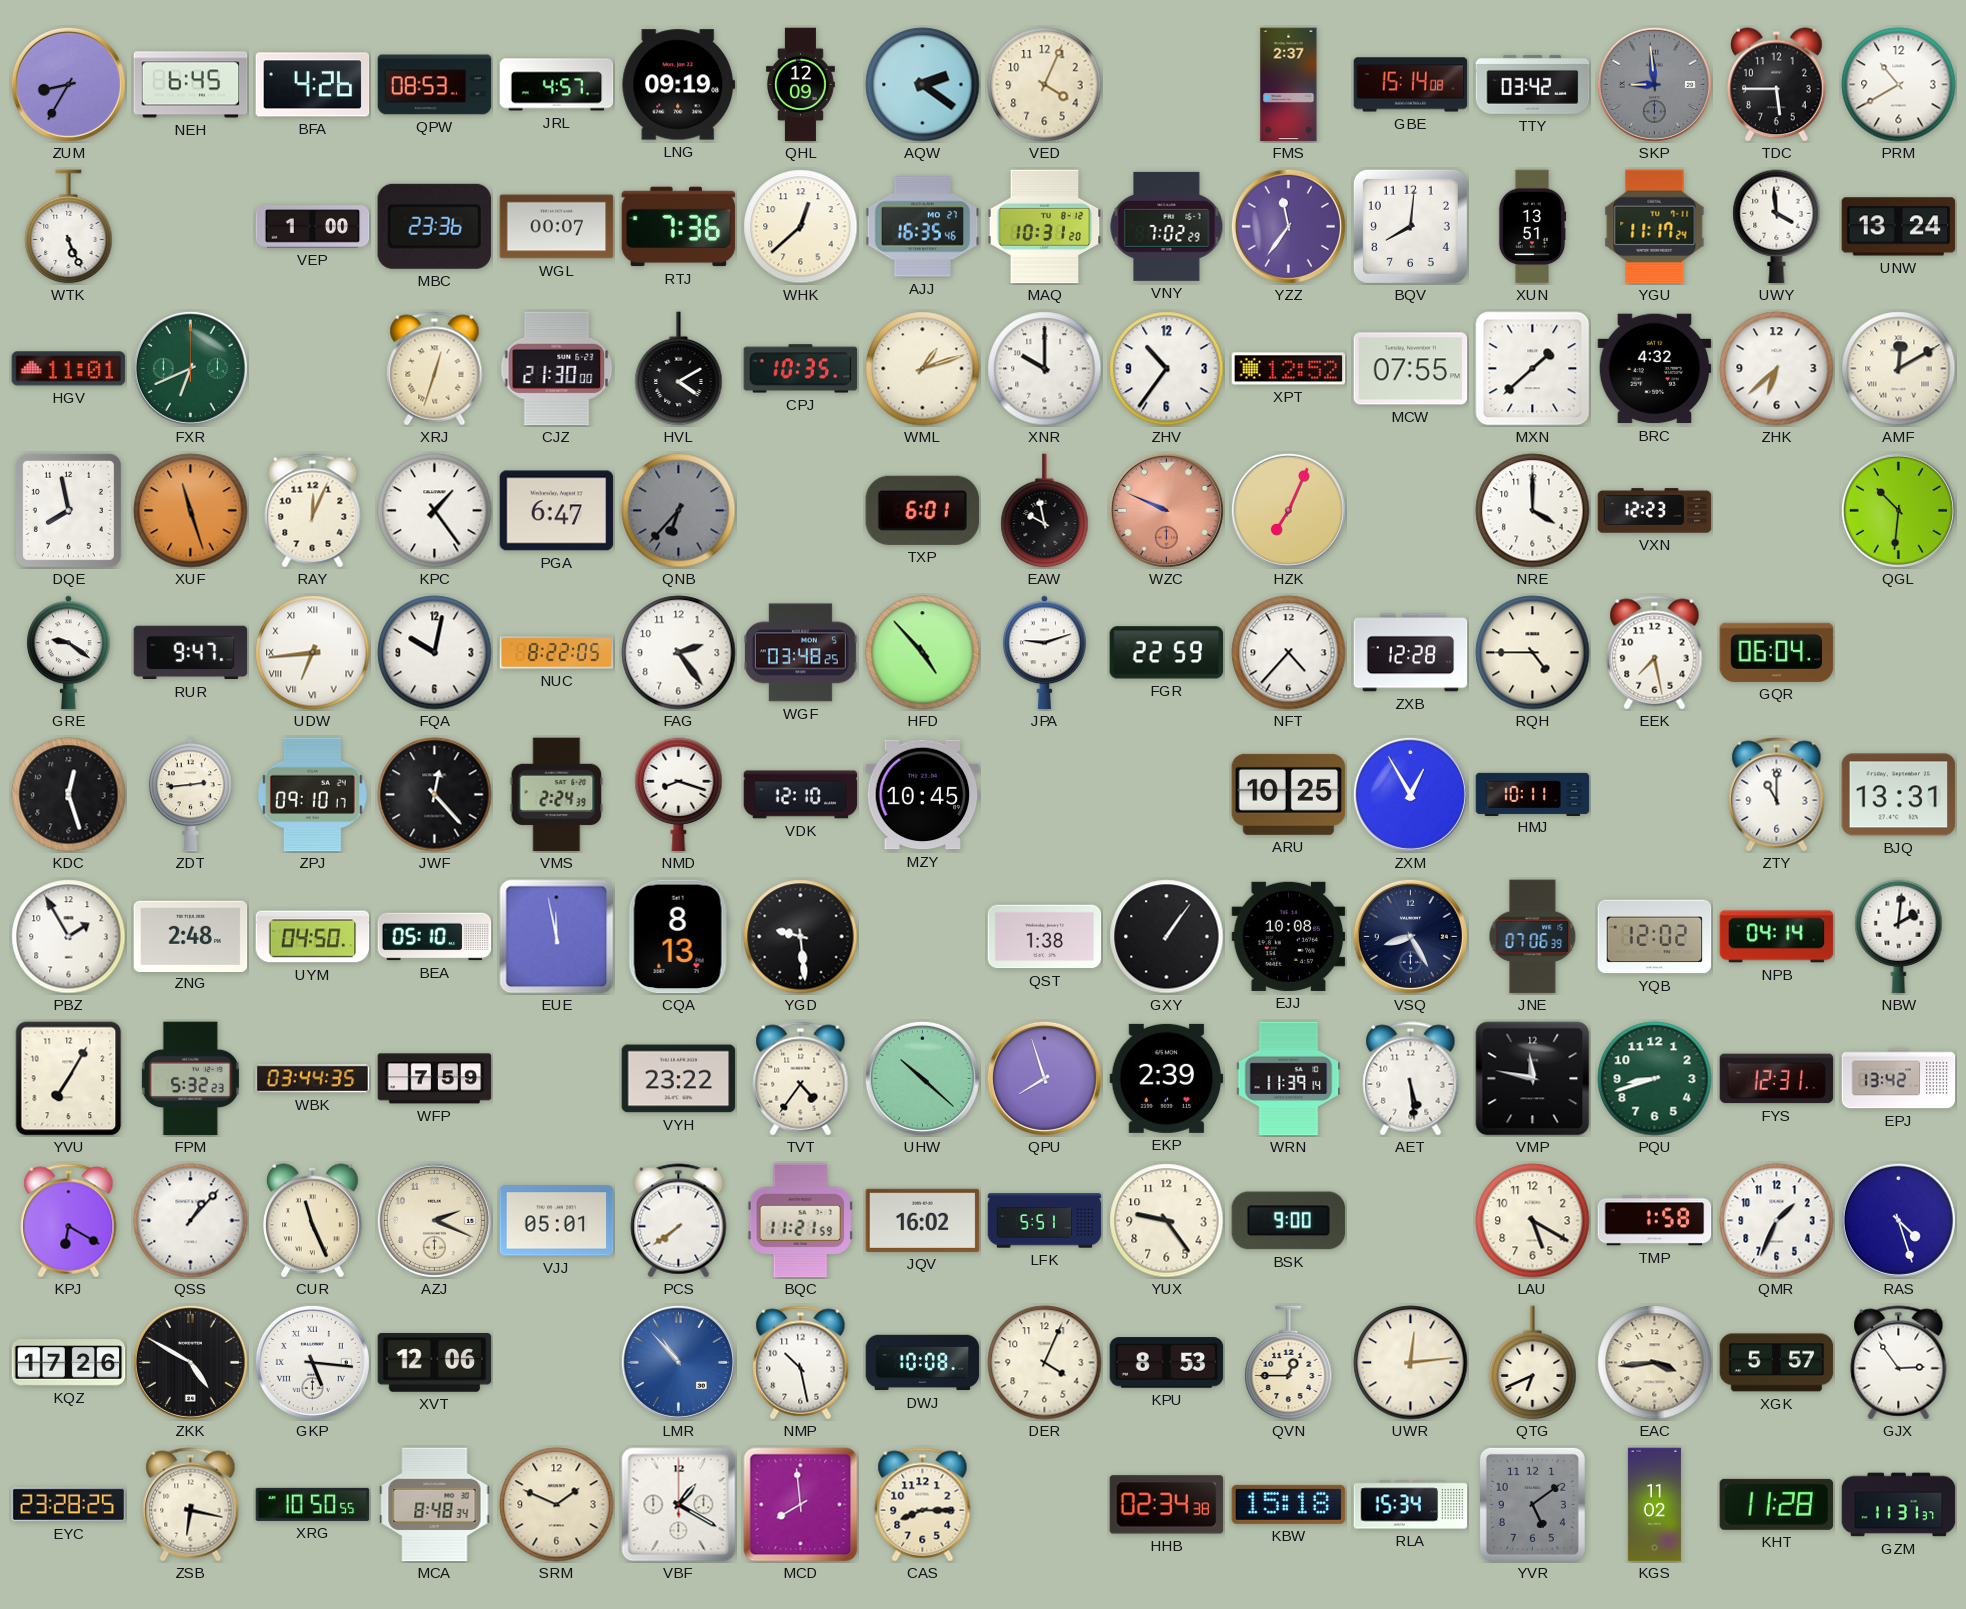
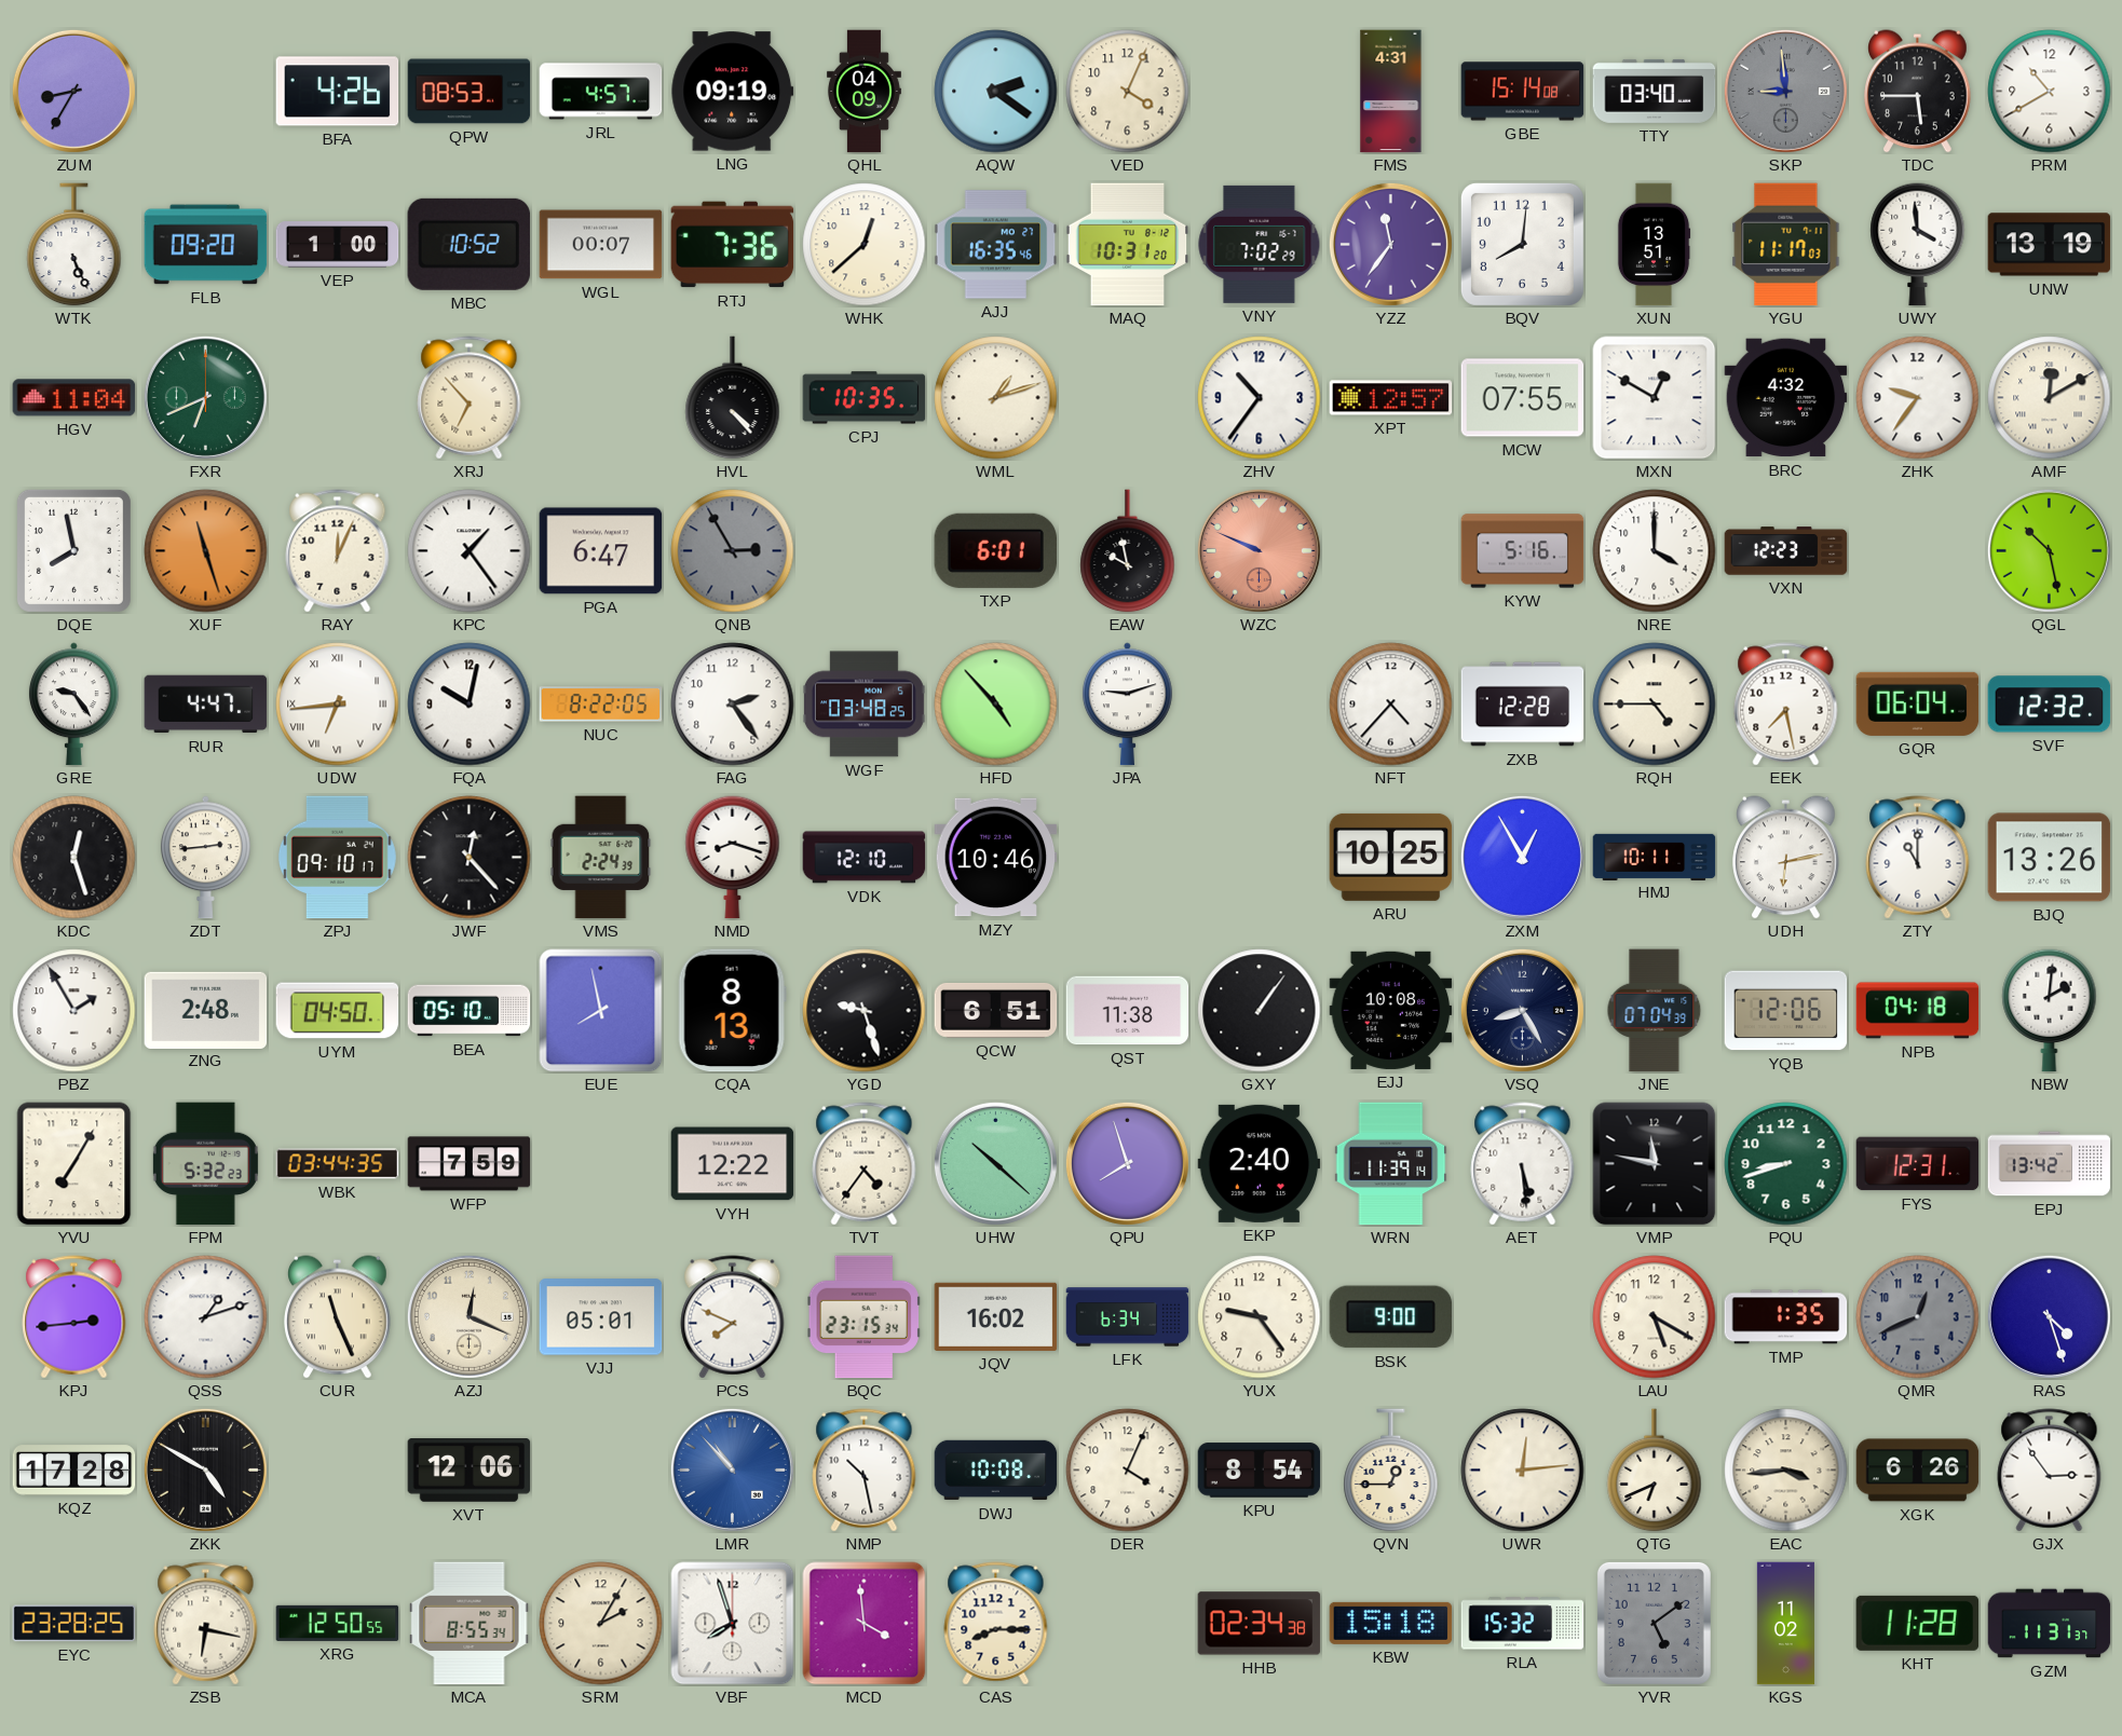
NEH: 6:45 -> none
QHL: 12:09 -> 04:09
FMS: 2:37 -> 4:31
TTY: 03:42 -> 03:40
FLB: none -> 09:20
MBC: 23:36 -> 10:52
YGU: 11:17:24 -> 11:17:03
UNW: 13:24 -> 13:19
HGV: 11:01 -> 11:04
XRJ: 12:33 -> 6:53
CJZ: 21:30 -> none
HVL: 4:10 -> 4:23
XNR: 10:00 -> none
XPT: 12:52 -> 12:57
MXN: 1:38 -> 12:50
ZHK: 6:38 -> 9:36
QNB: 6:37 -> 2:55
HZK: 7:04 -> none
KYW: none -> 5:16
QGL: 10:31 -> 10:28
GRE: 9:21 -> 9:24
RUR: 9:47 -> 4:47
FGR: 22:59 -> none
SVF: none -> 12:32
MZY: 10:45 -> 10:46
UDH: none -> 6:13
BJQ: 13:31 -> 13:26
EUE: 11:58 -> 7:58
YGD: 9:29 -> 9:27
QCW: none -> 6:51
QST: 1:38 -> 11:38
JNE: 07:06 -> 07:04
YQB: 12:02 -> 12:06
NPB: 04:14 -> 04:18
VYH: 23:22 -> 12:22
EKP: 2:39 -> 2:40
KPJ: 6:20 -> 2:44
QSS: 1:07 -> 1:12
AZJ: 2:19 -> 12:19
PCS: 7:39 -> 7:49
BQC: 11:21 -> 23:15
LFK: 5:51 -> 6:34
TMP: 1:58 -> 1:35
QMR: 1:34 -> 12:41
QMR dial: white -> grey
KQZ: 17:26 -> 17:28
GKP: 5:16 -> none
KPU: 8:53 -> 8:54
XGK: 5:57 -> 6:26
XRG: 10:50 -> 12:50
MCA: 8:48 -> 8:55
SRM: 1:49 -> 2:05
VBF: 1:20 -> 7:57
MCD: 7:59 -> 3:59
RLA: 15:34 -> 15:32
